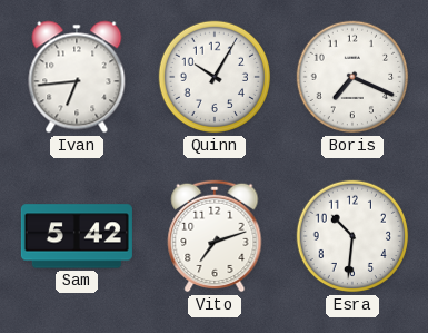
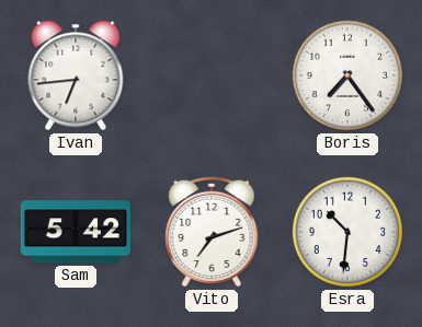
Quinn: 10:05 -> none
Boris: 7:19 -> 7:24
